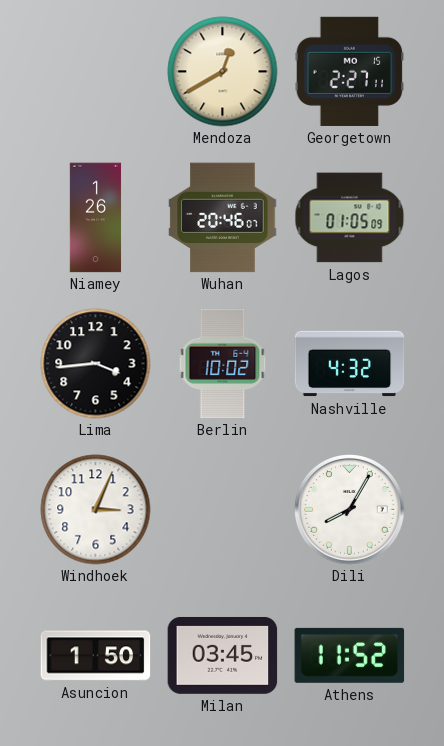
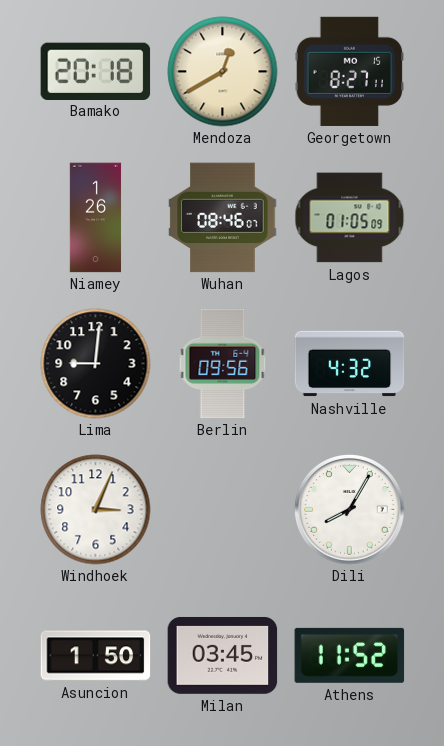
Bamako: none -> 20:18
Georgetown: 2:27 -> 8:27
Wuhan: 20:46 -> 08:46
Lima: 3:44 -> 9:01
Berlin: 10:02 -> 09:56
